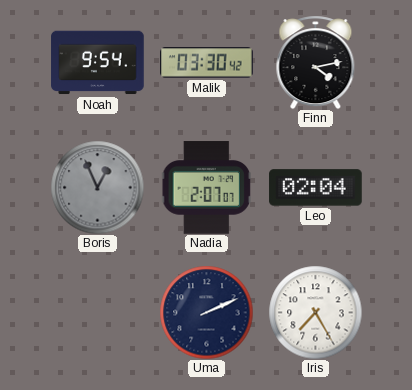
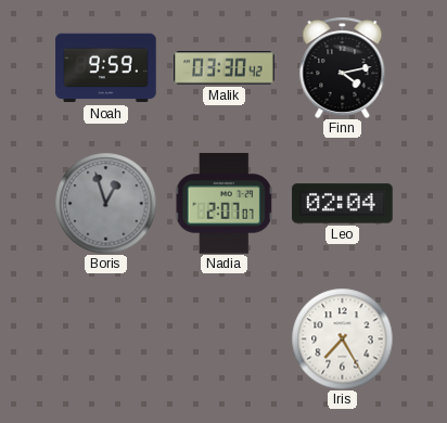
Noah: 9:54 -> 9:59
Boris: 12:56 -> 12:57
Uma: 2:11 -> none
